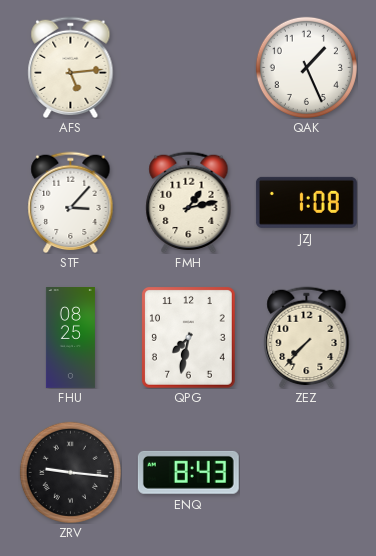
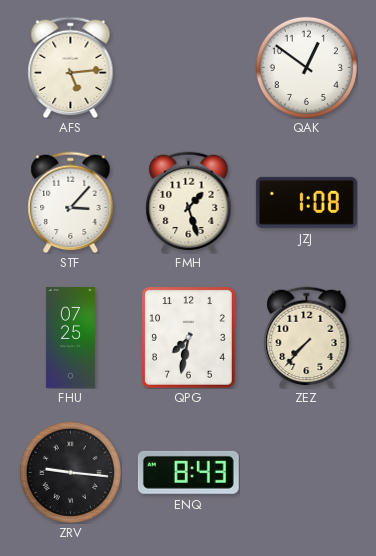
QAK: 1:26 -> 12:51
FMH: 1:13 -> 1:27
FHU: 08:25 -> 07:25
